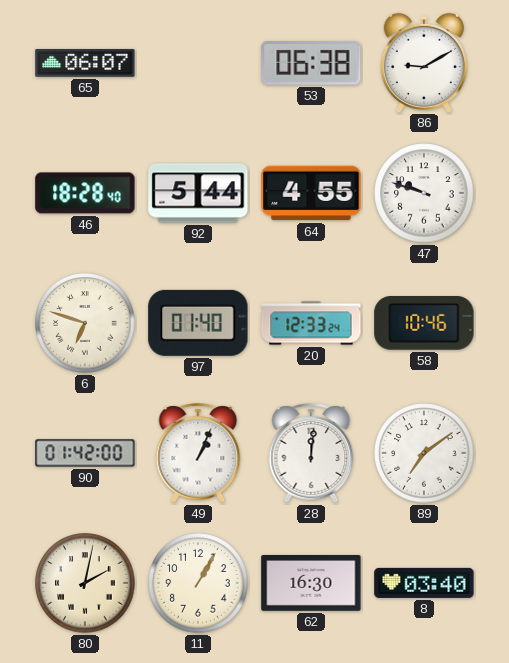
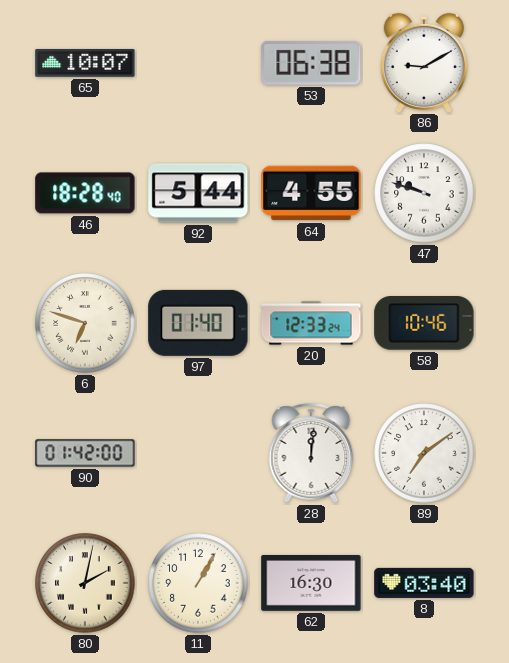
65: 06:07 -> 10:07
49: 1:04 -> none
